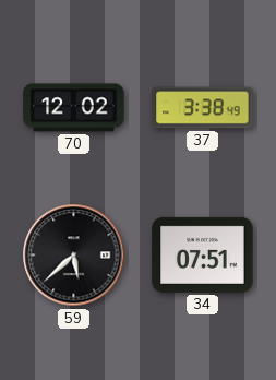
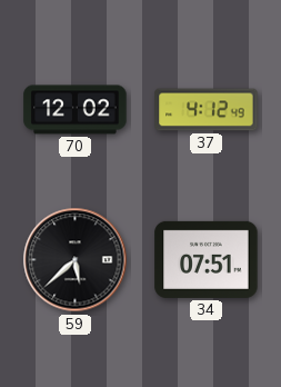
37: 3:38 -> 4:12
